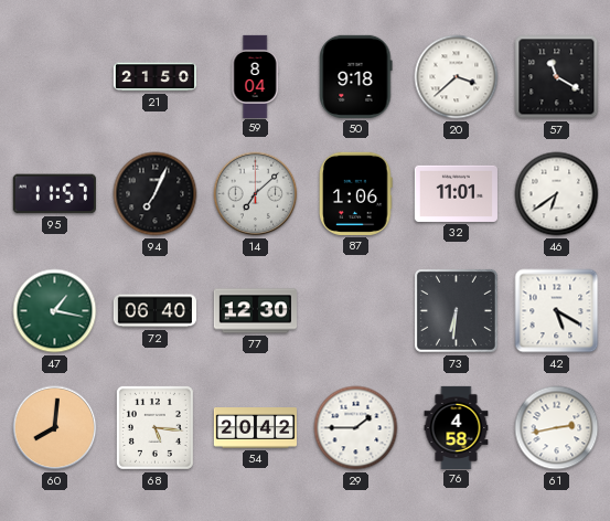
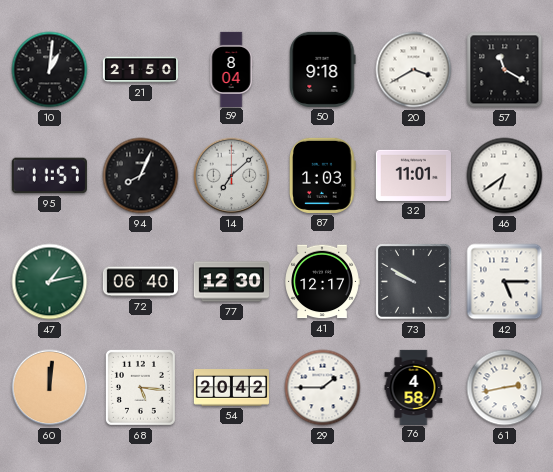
10: none -> 1:01
20: 3:38 -> 3:40
94: 7:04 -> 8:04
87: 1:06 -> 1:03
47: 1:17 -> 1:13
41: none -> 12:17
73: 6:31 -> 9:50
42: 5:20 -> 5:15
60: 8:01 -> 12:01
